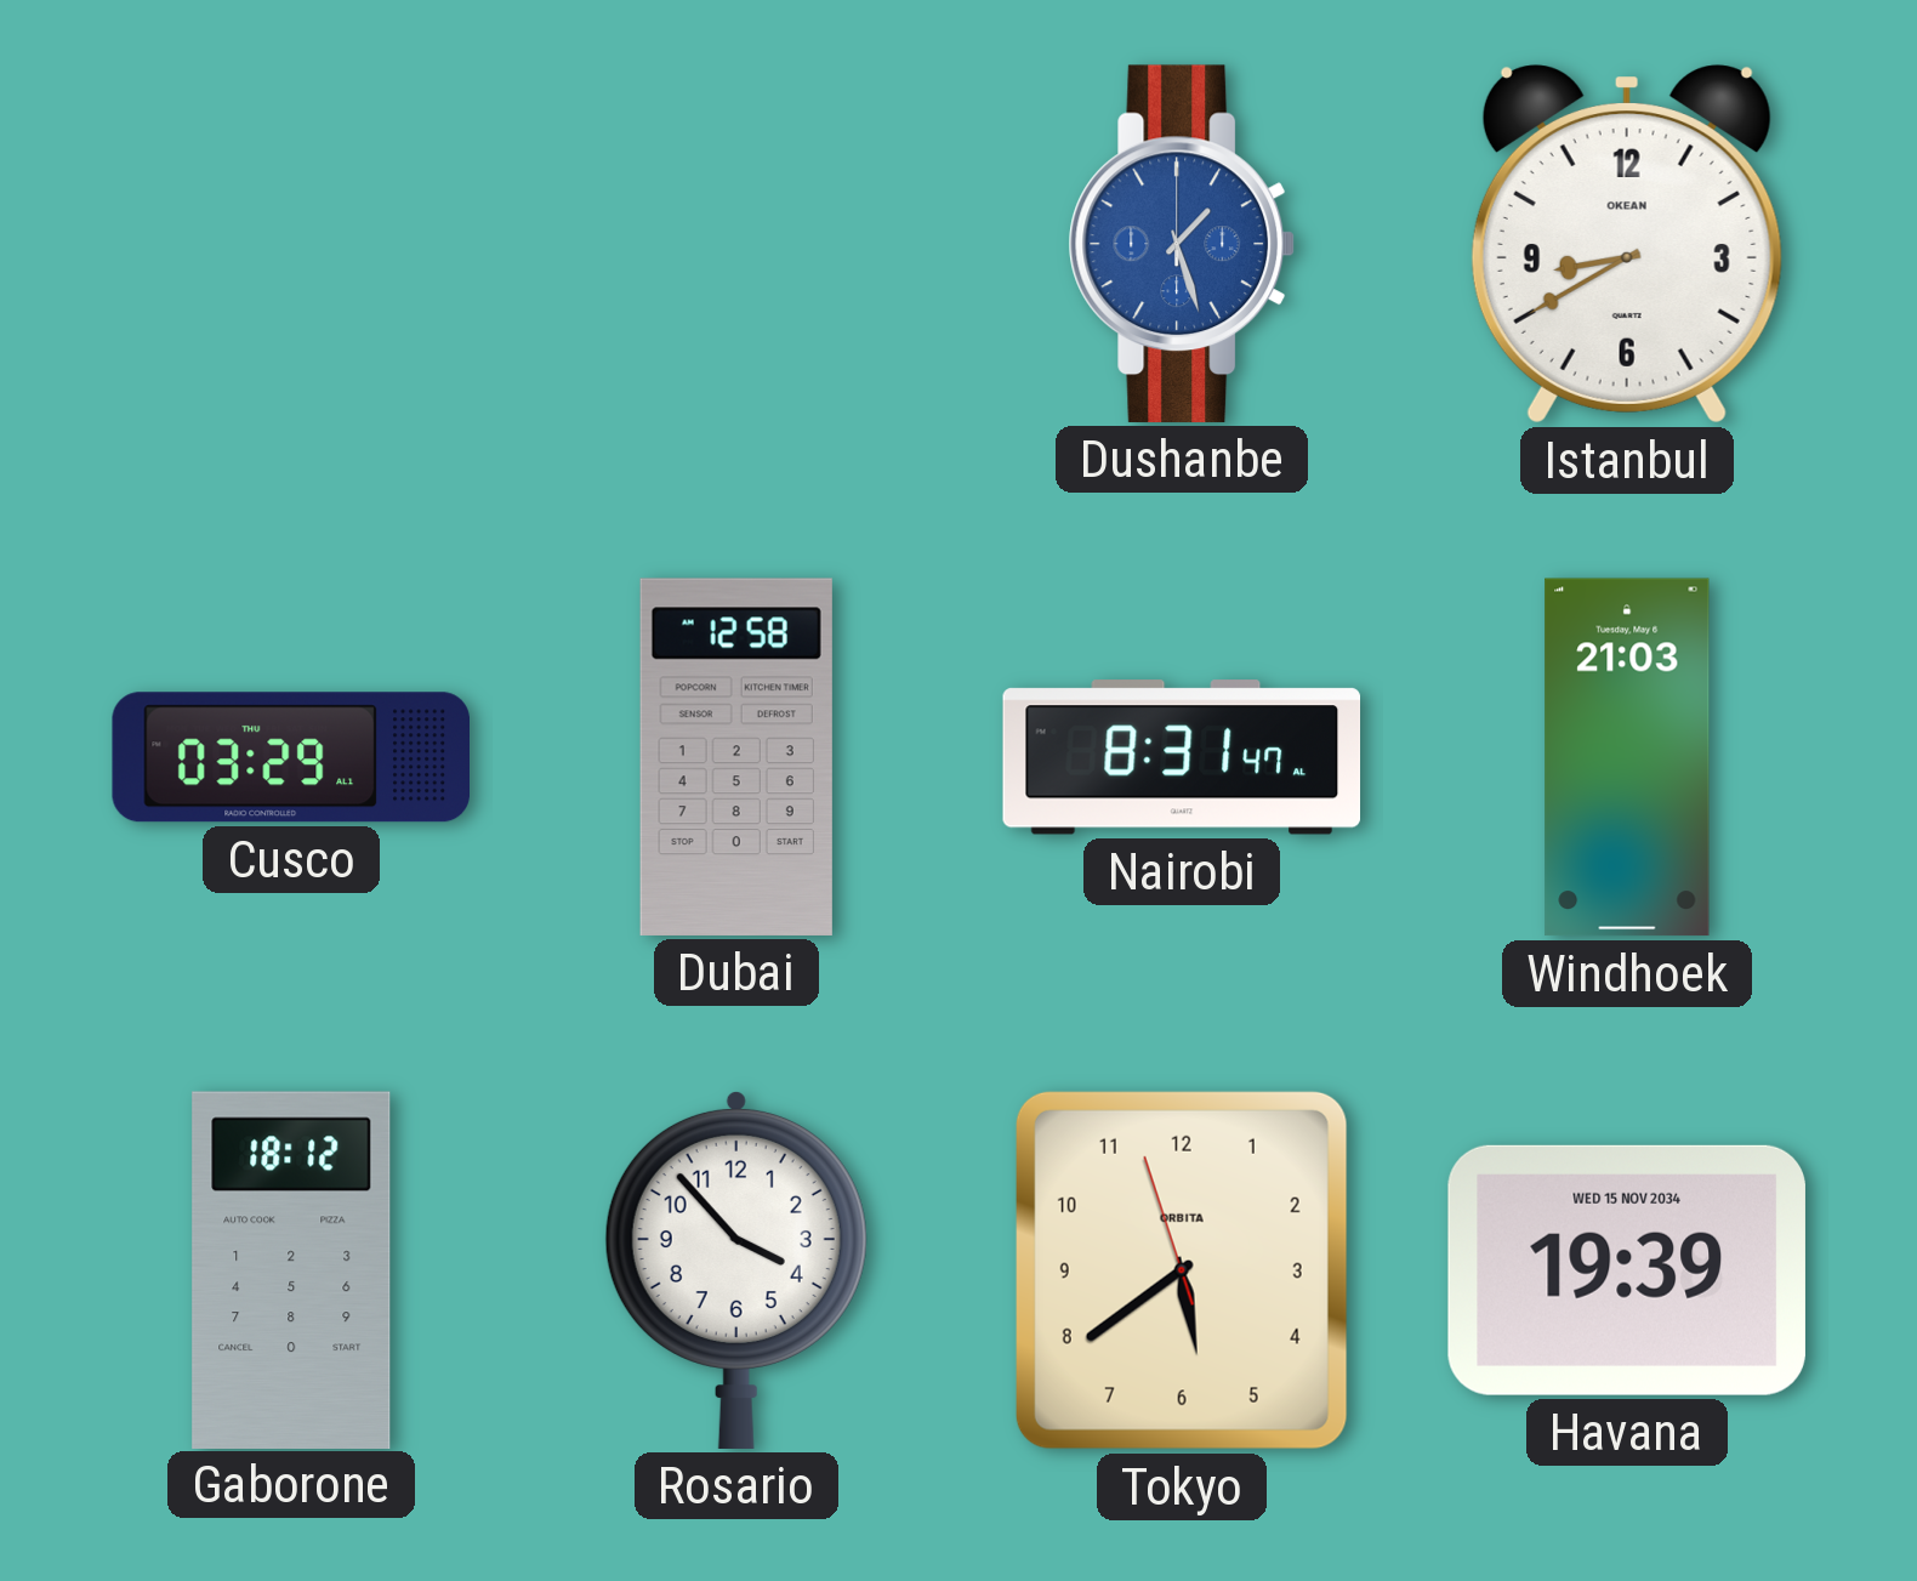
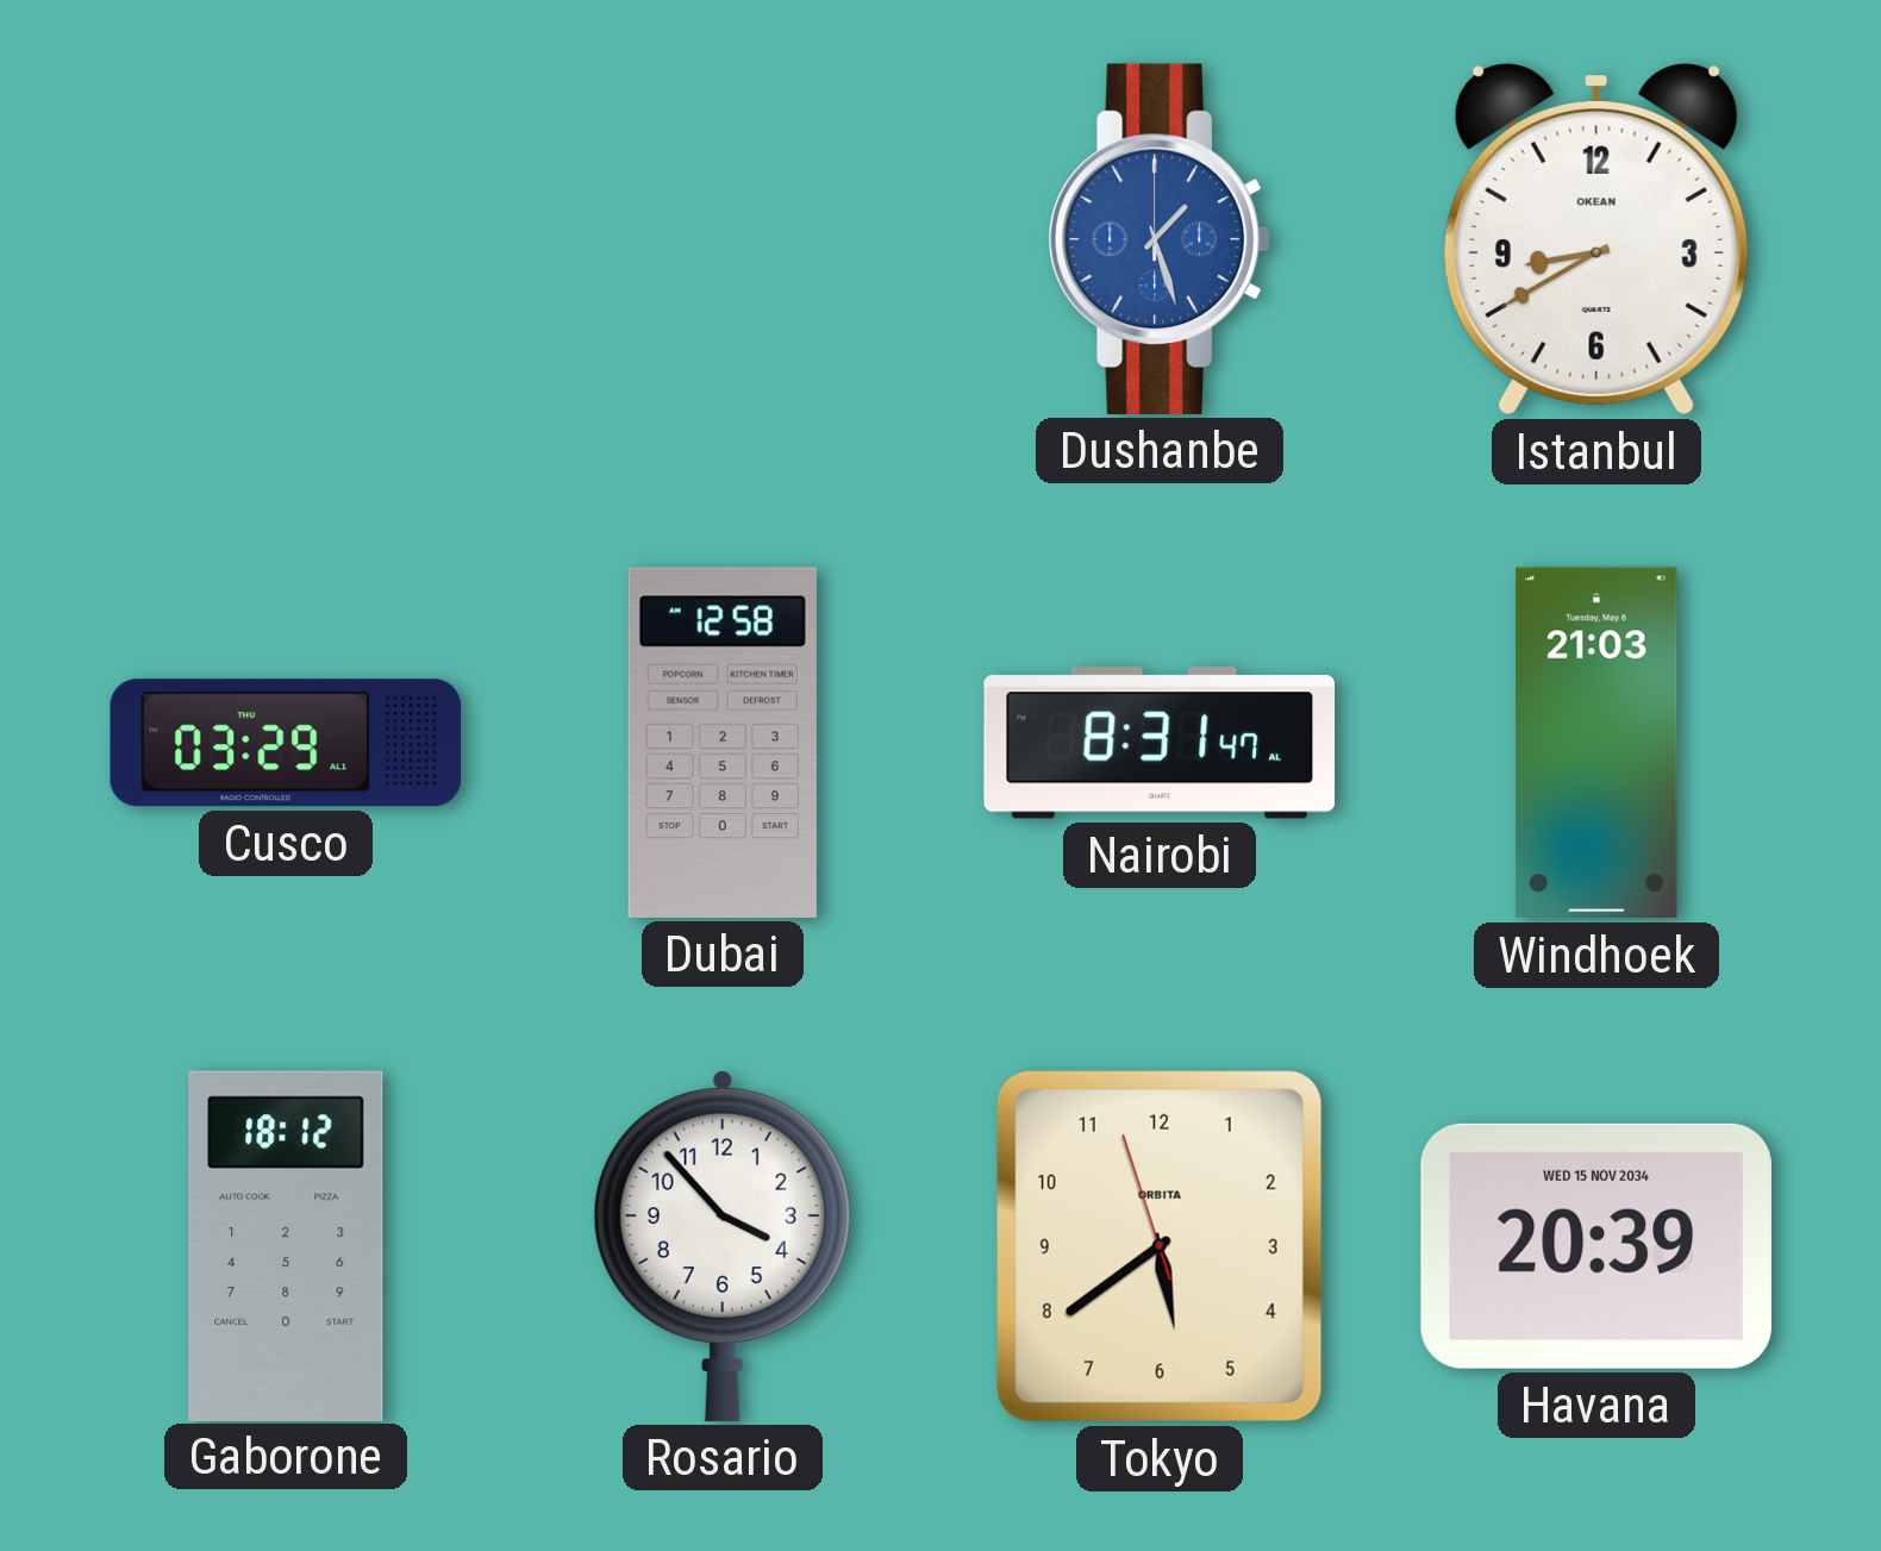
Havana: 19:39 -> 20:39
